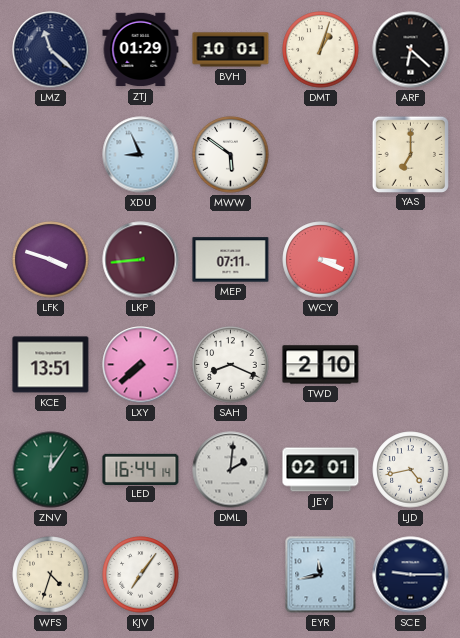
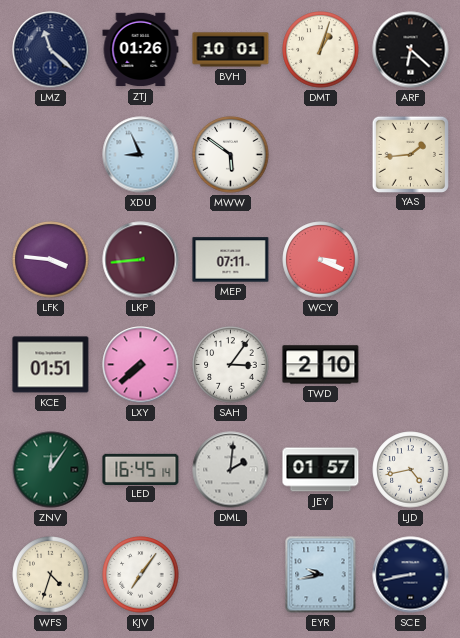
ZTJ: 01:29 -> 01:26
YAS: 7:00 -> 1:44
LFK: 3:48 -> 3:46
KCE: 13:51 -> 01:51
SAH: 8:19 -> 3:06
LED: 16:44 -> 16:45
JEY: 02:01 -> 01:57
EYR: 11:43 -> 9:43
SCE: 9:15 -> 8:43
